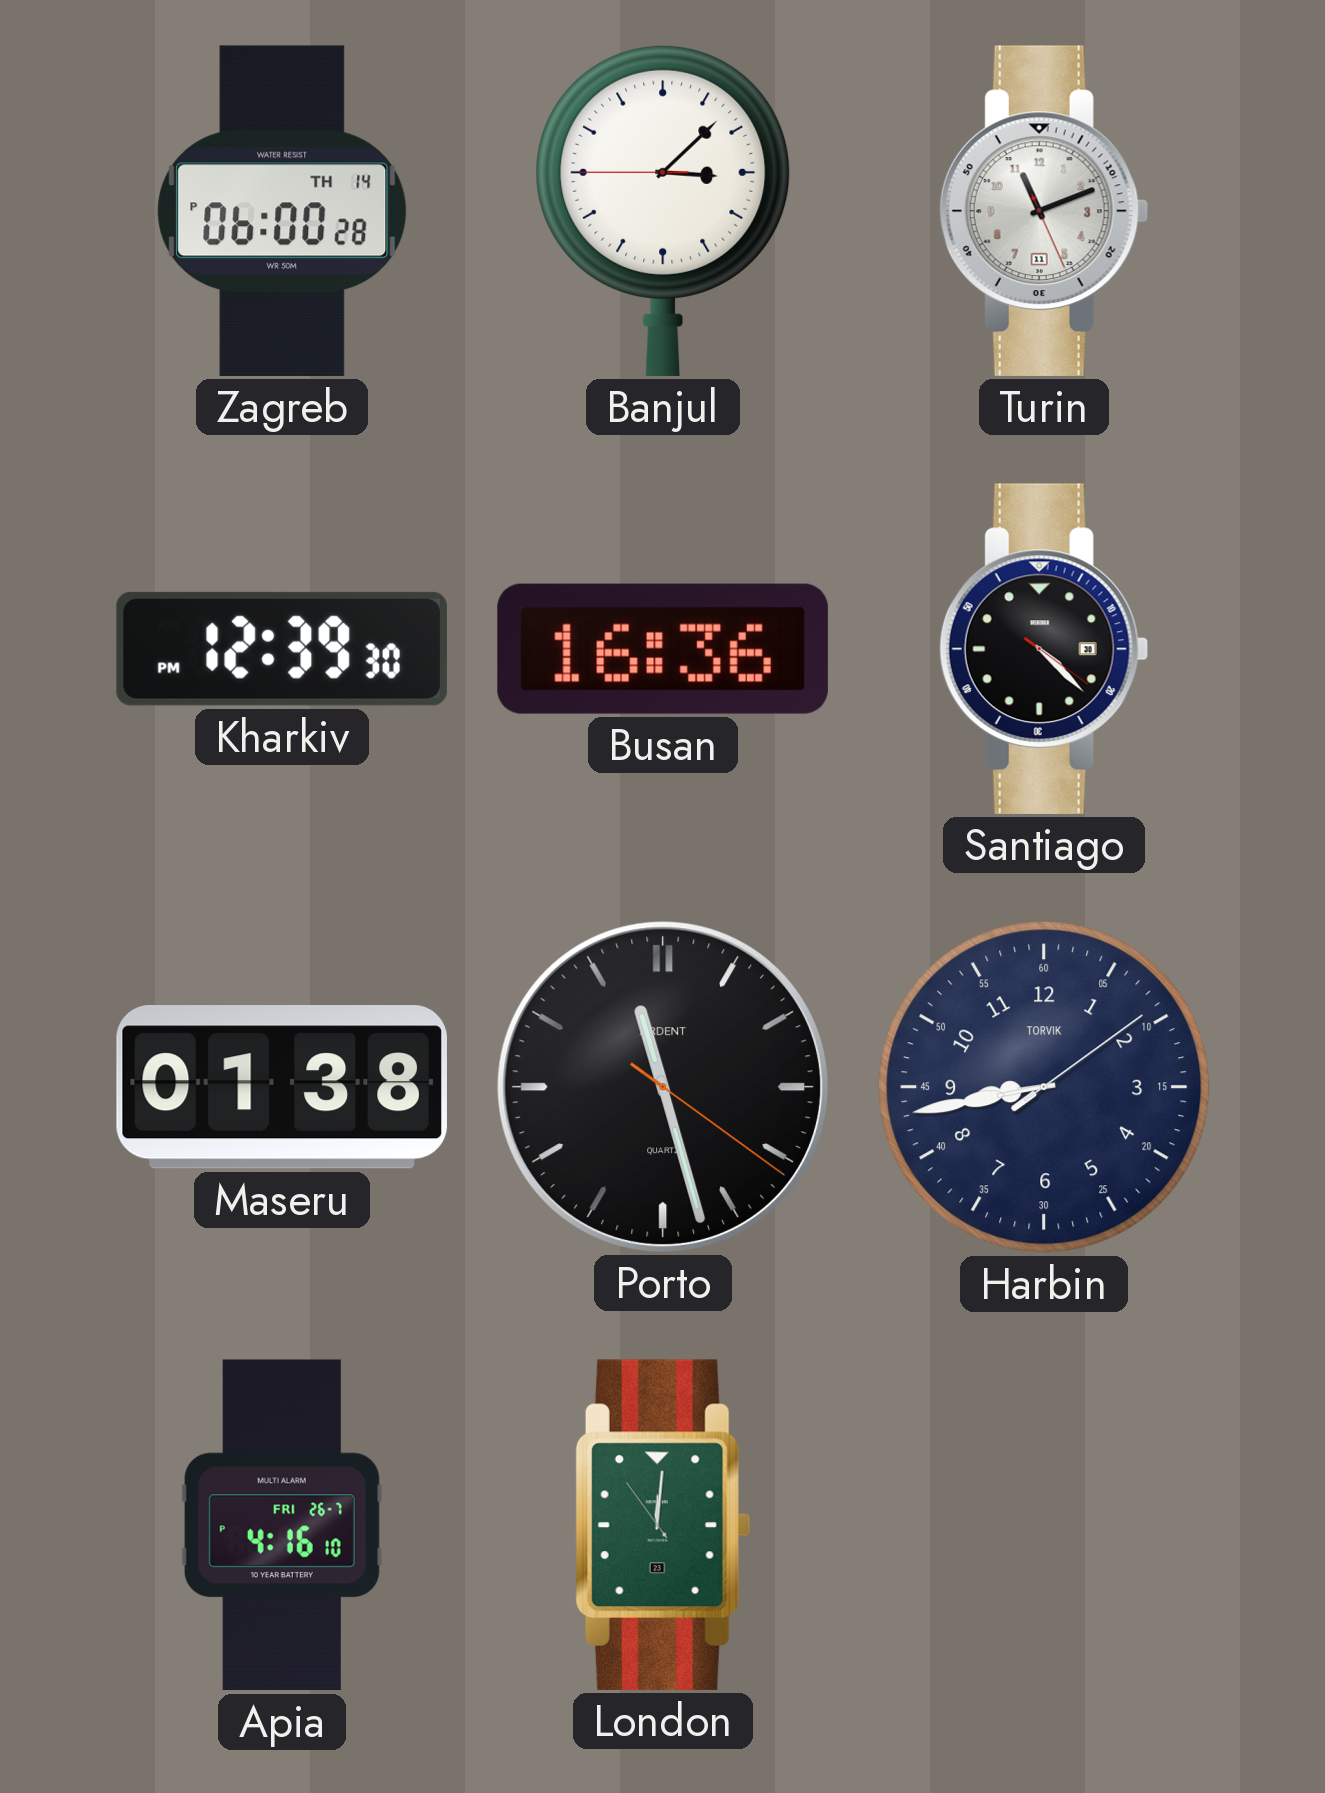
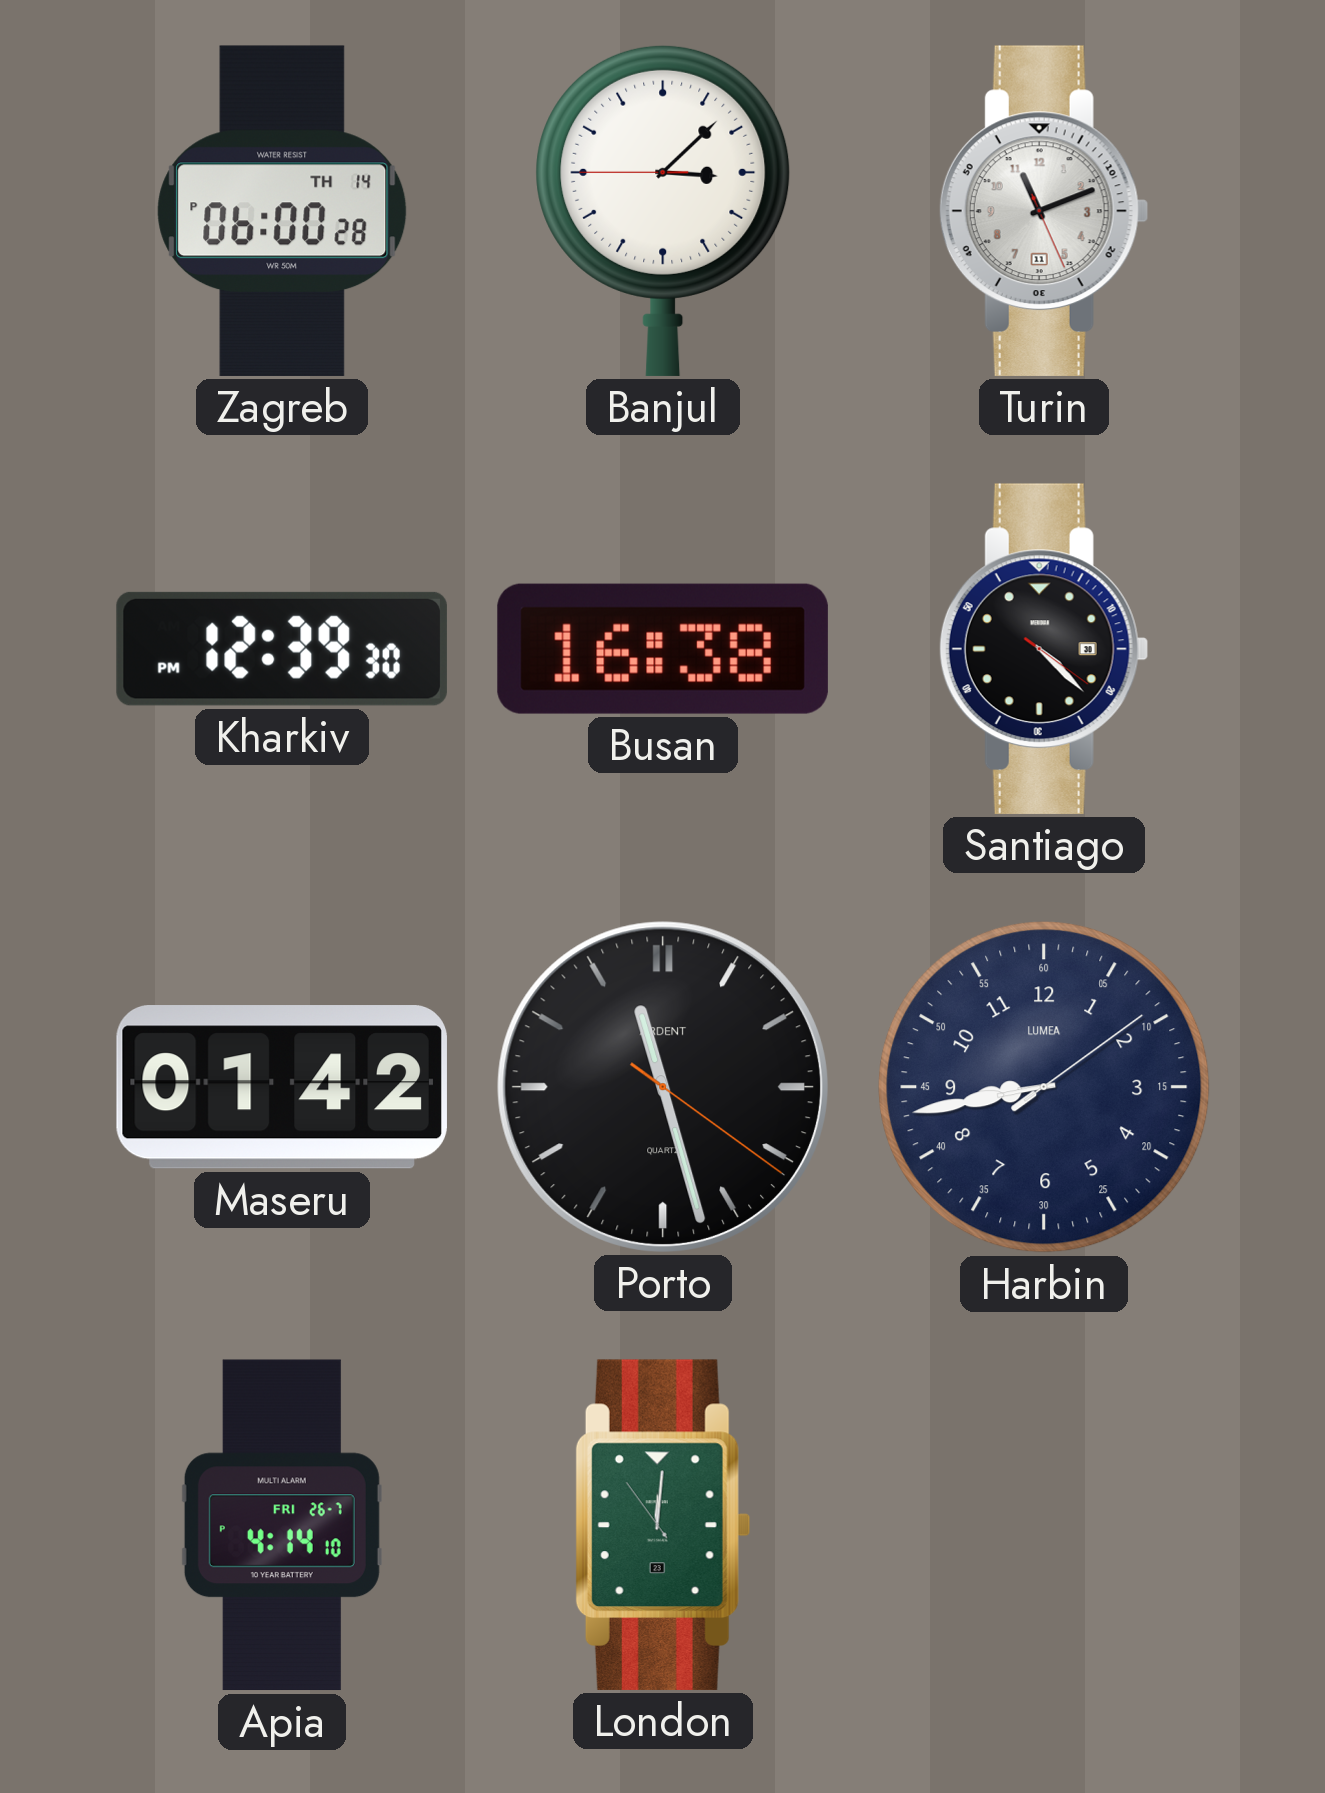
Busan: 16:36 -> 16:38
Maseru: 01:38 -> 01:42
Harbin brand: TORVIK -> LUMEA
Apia: 4:16 -> 4:14
